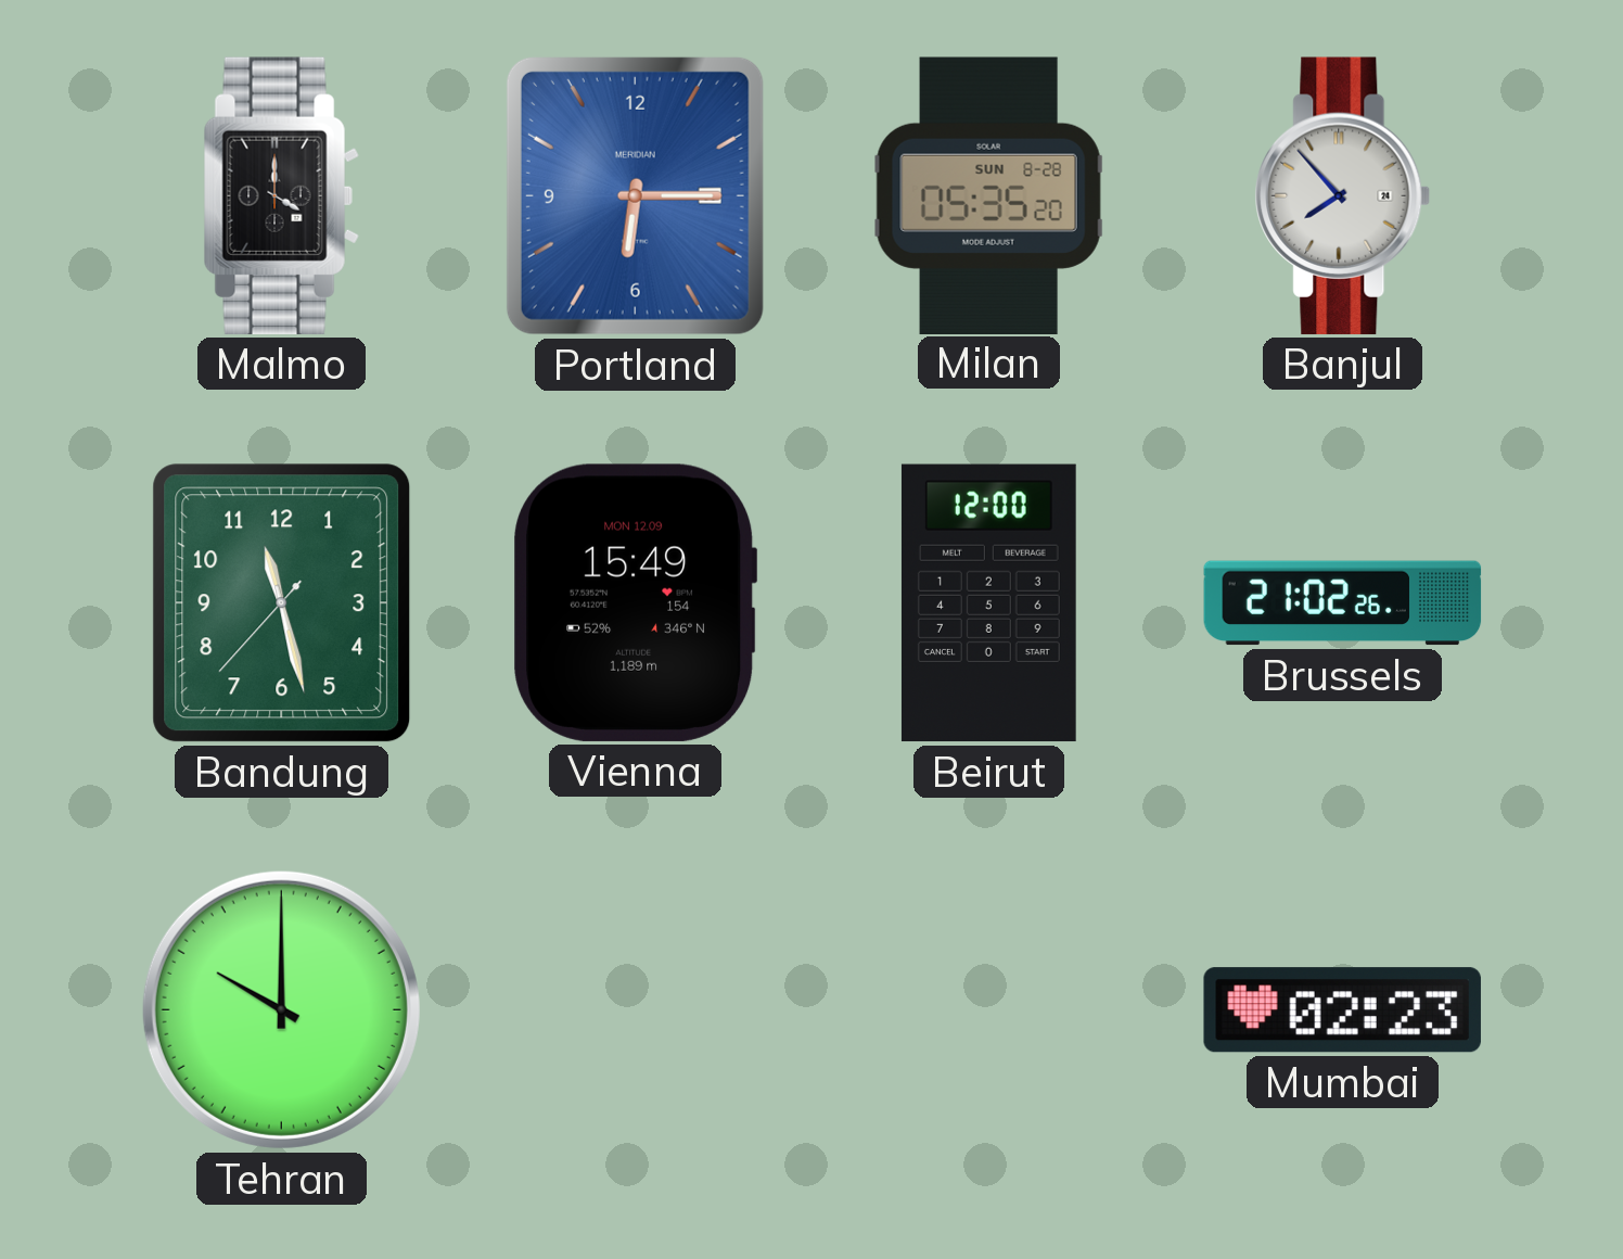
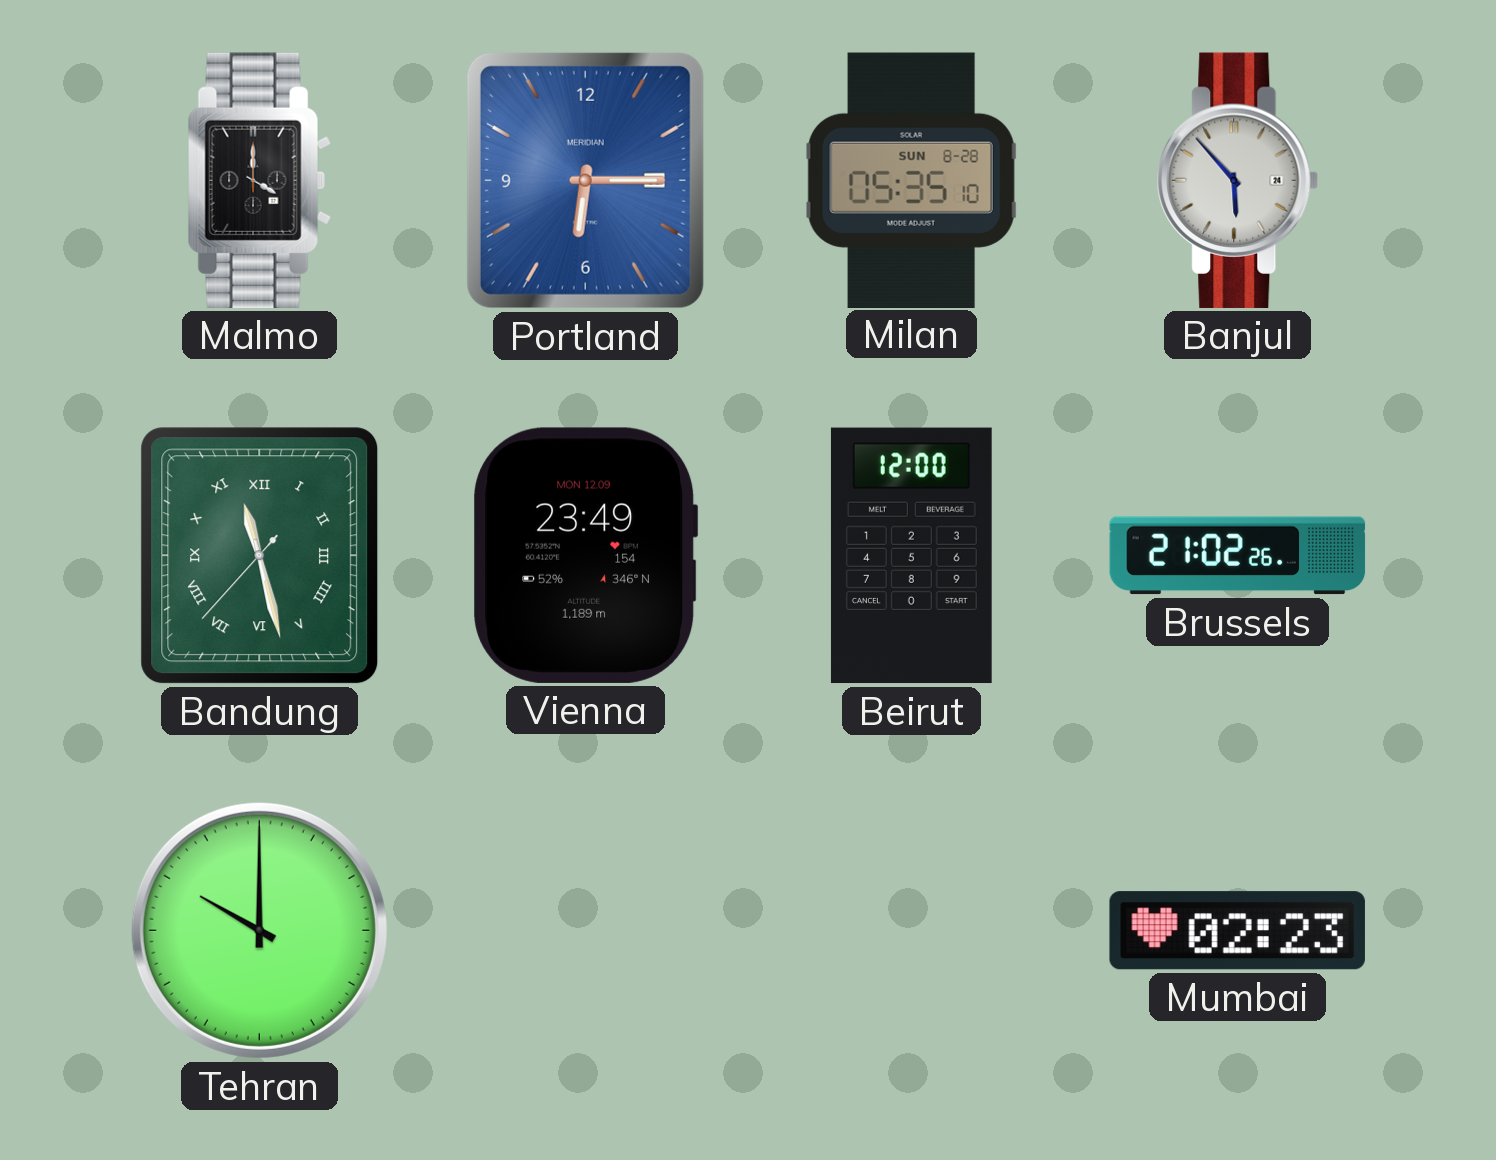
Milan: 05:35:20 -> 05:35:10
Banjul: 7:53 -> 5:53
Bandung numerals: Arabic -> Roman
Vienna: 15:49 -> 23:49
